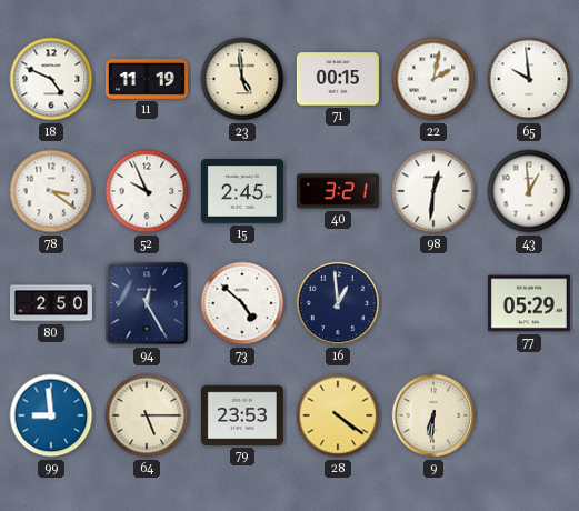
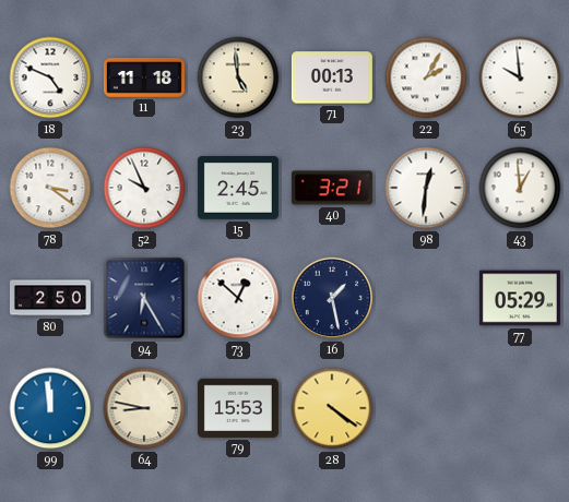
11: 11:19 -> 11:18
71: 00:15 -> 00:13
22: 2:02 -> 2:05
94: 12:25 -> 6:25
73: 4:52 -> 12:52
16: 12:59 -> 1:28
99: 8:59 -> 11:59
64: 5:15 -> 8:47
79: 23:53 -> 15:53
9: 6:31 -> none
